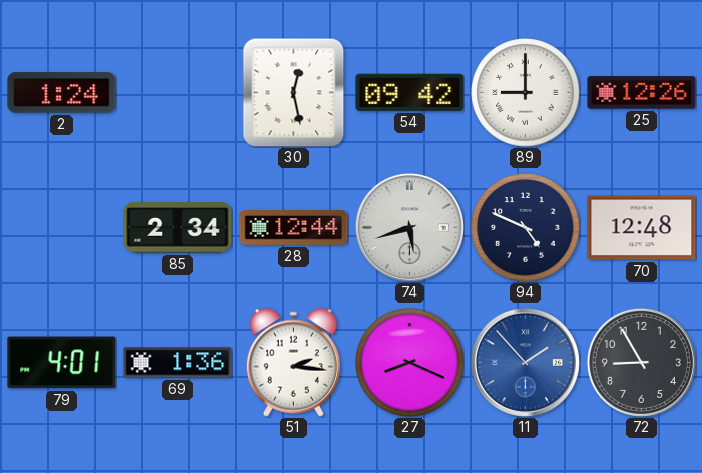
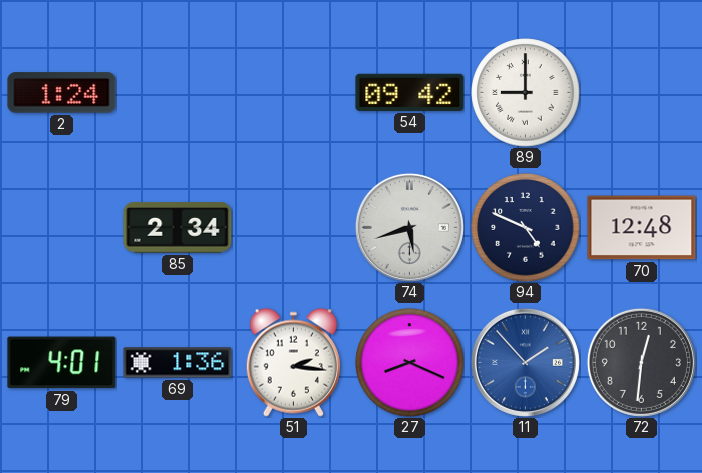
30: 12:28 -> none
25: 12:26 -> none
28: 12:44 -> none
72: 8:55 -> 12:31
